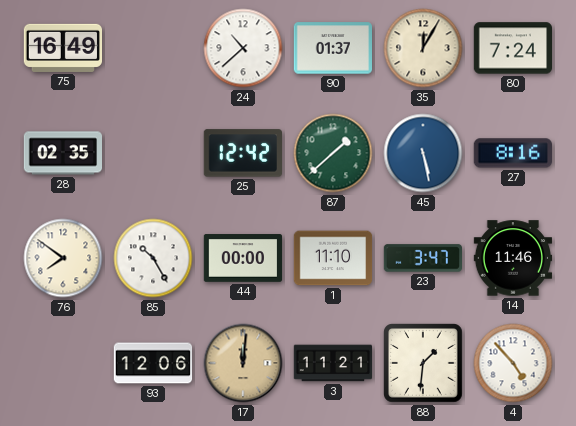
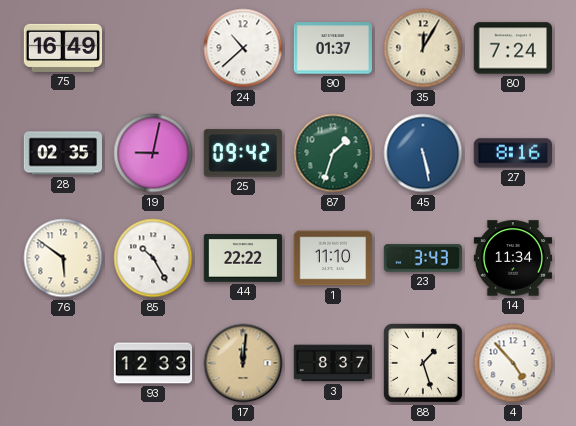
19: none -> 9:02
25: 12:42 -> 09:42
87: 1:38 -> 1:33
76: 7:51 -> 5:51
44: 00:00 -> 22:22
23: 3:47 -> 3:43
14: 11:46 -> 11:34
93: 12:06 -> 12:33
3: 11:21 -> 8:37
88: 1:31 -> 1:27
